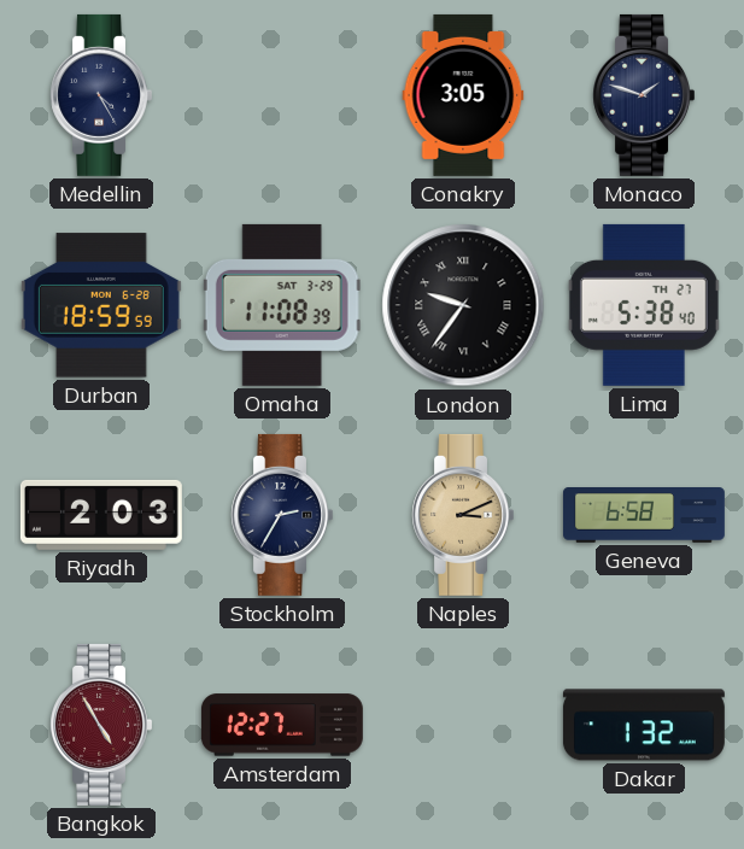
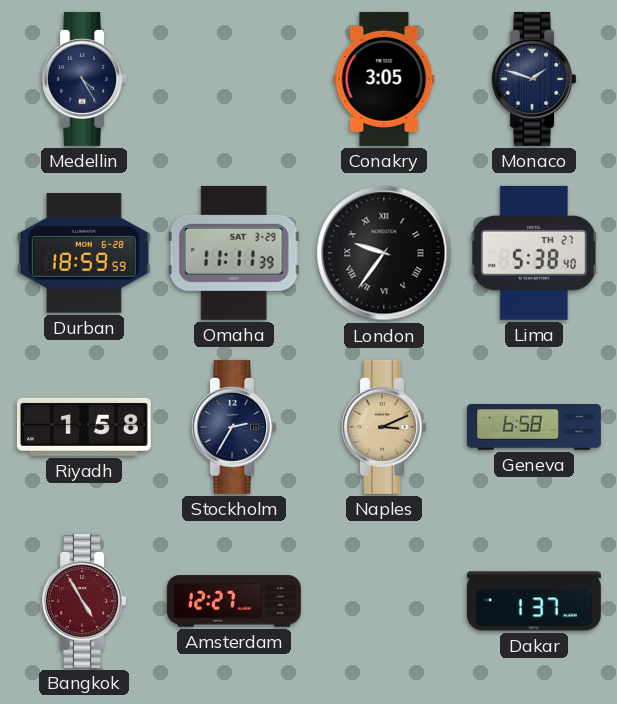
Omaha: 11:08 -> 11:11
Riyadh: 2:03 -> 1:58
Dakar: 1:32 -> 1:37
